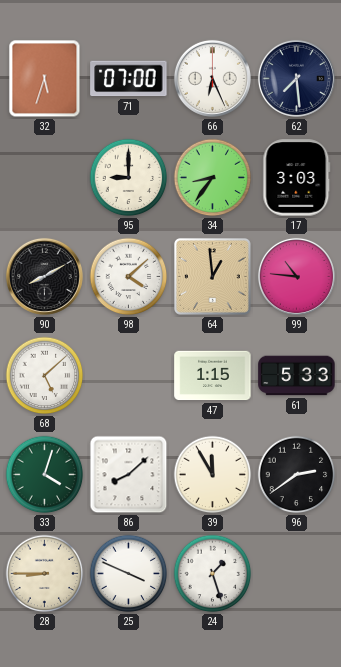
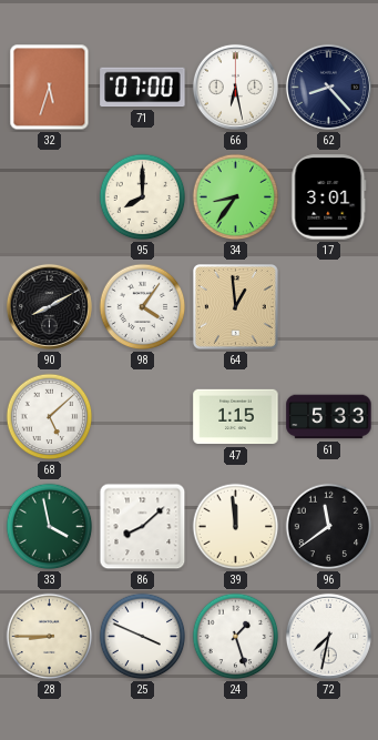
66: 6:26 -> 6:28
62: 7:29 -> 8:23
95: 9:00 -> 8:00
17: 3:03 -> 3:01
98: 4:08 -> 4:06
99: 10:46 -> none
33: 4:03 -> 3:58
39: 11:55 -> 11:59
96: 2:39 -> 11:39
72: none -> 7:32
